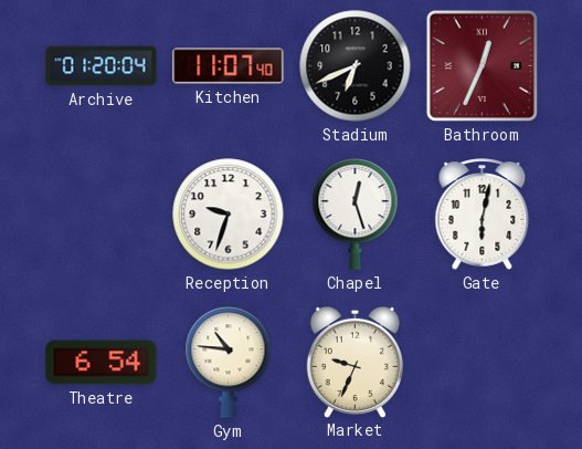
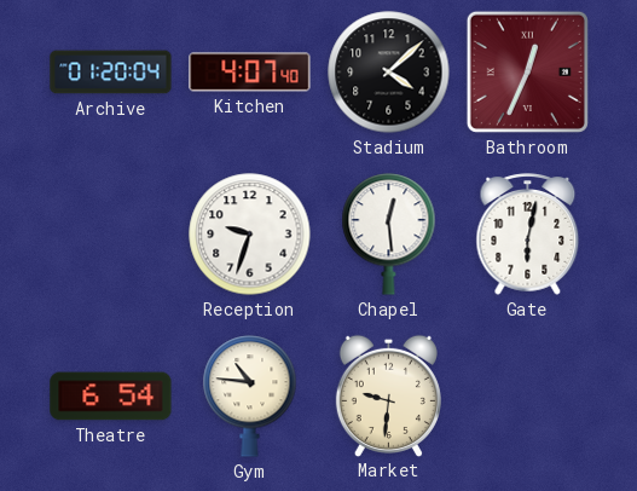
Kitchen: 11:07 -> 4:07
Stadium: 6:41 -> 4:08
Chapel: 12:27 -> 12:29
Market: 9:34 -> 9:31
